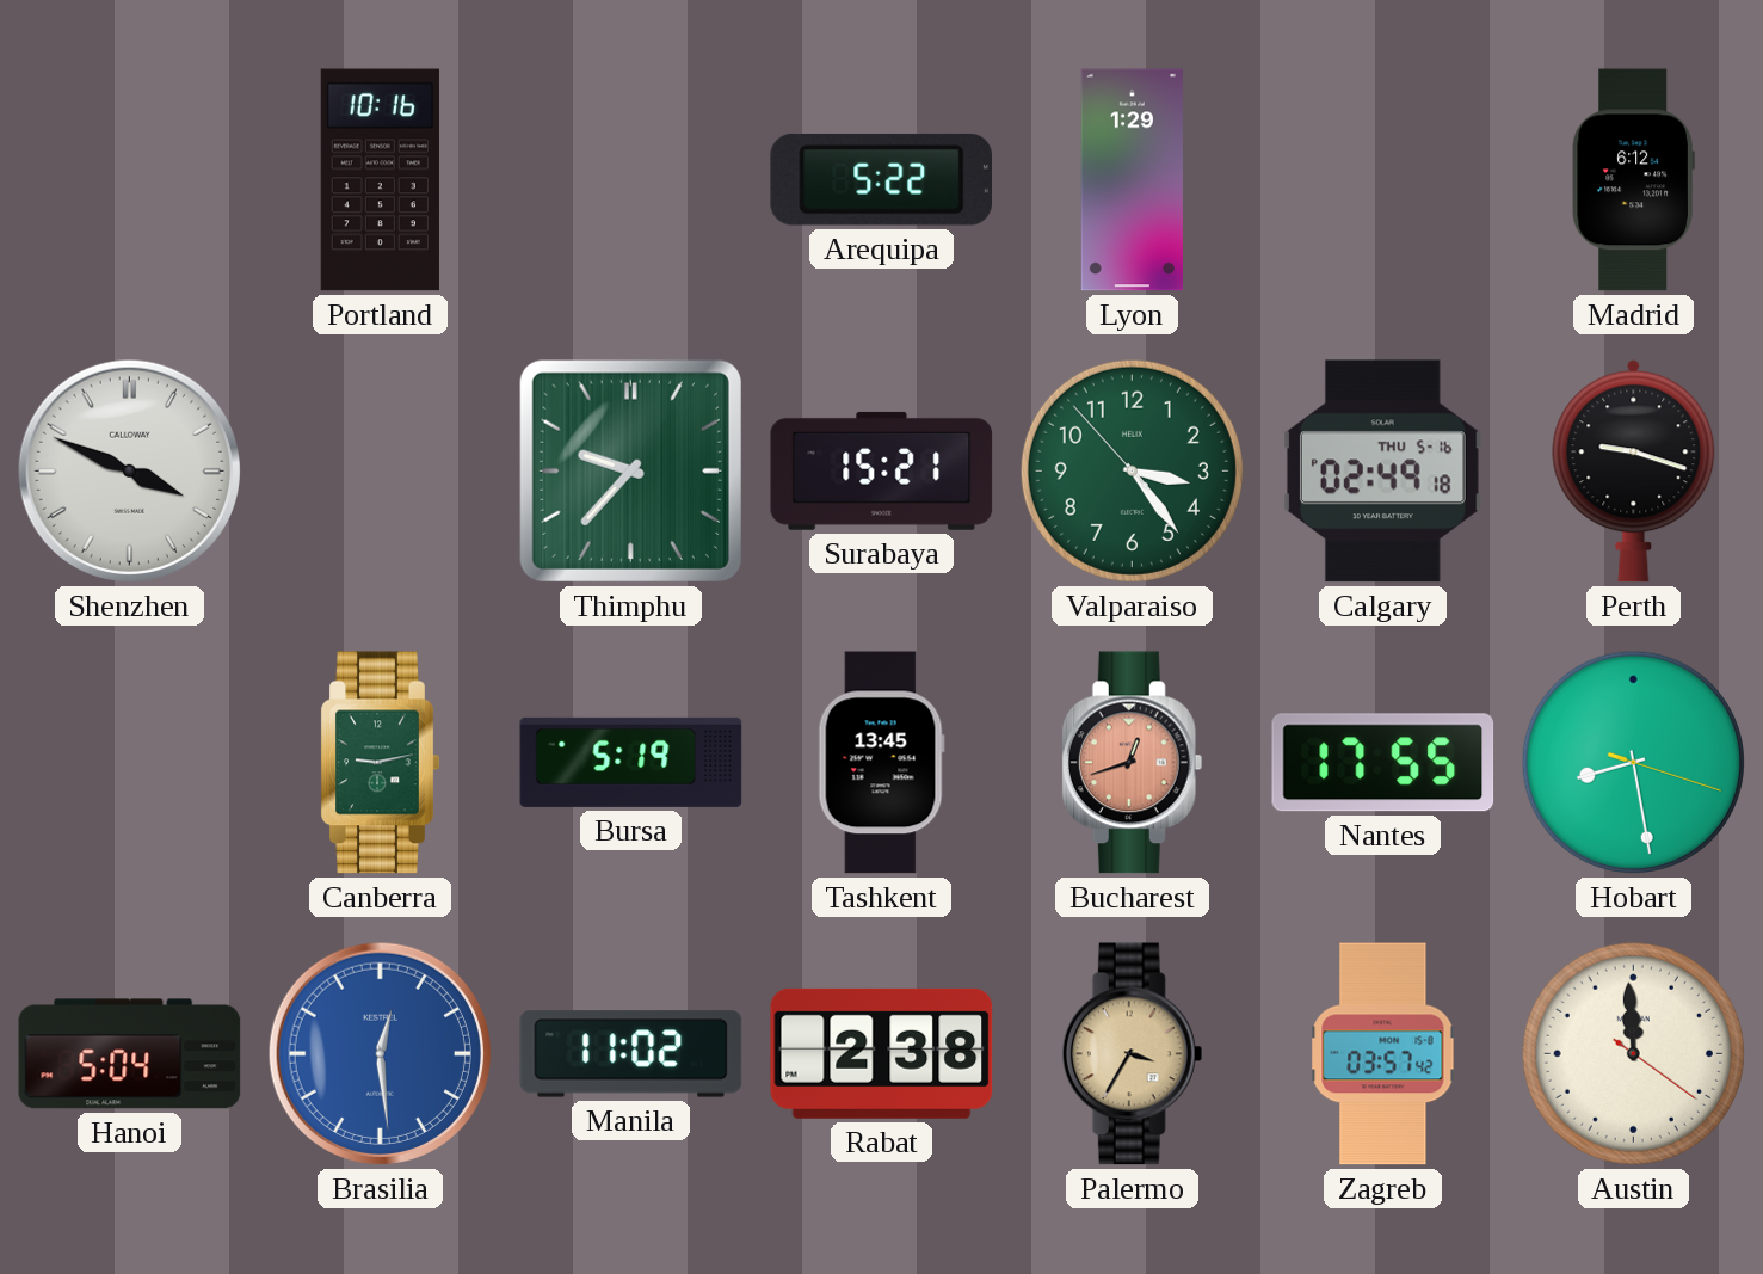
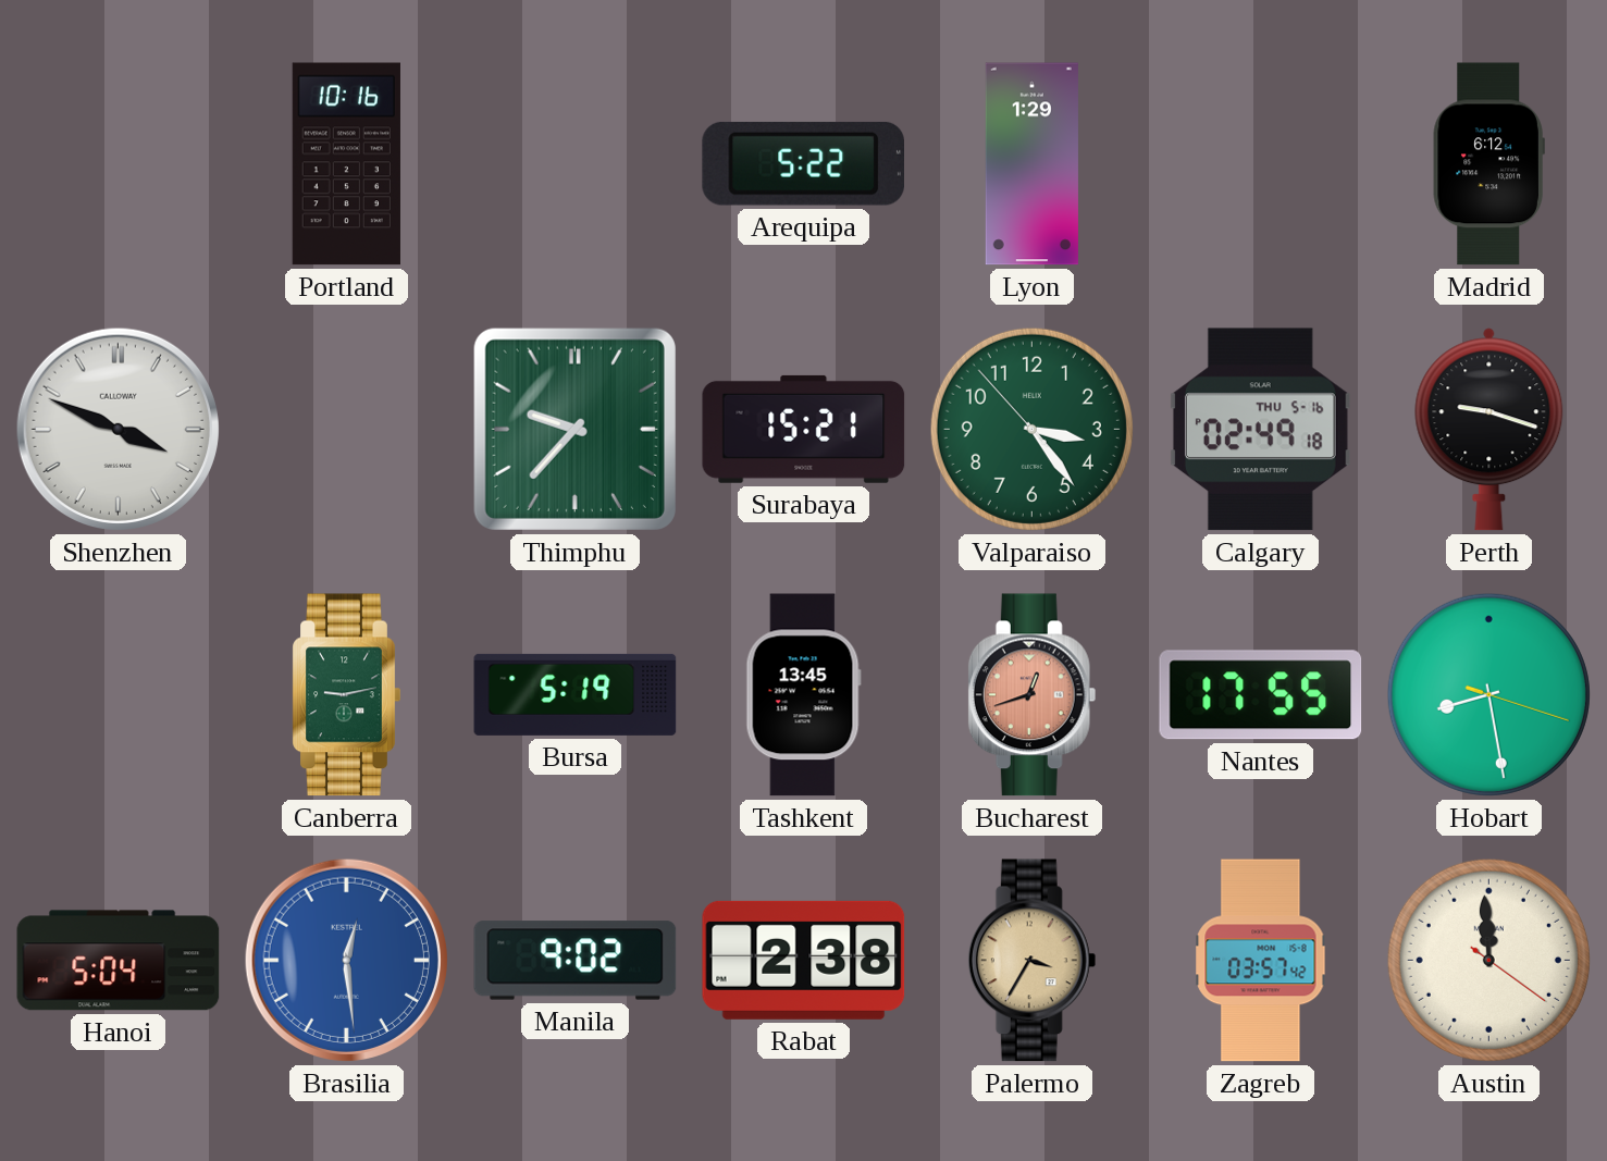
Manila: 11:02 -> 9:02
